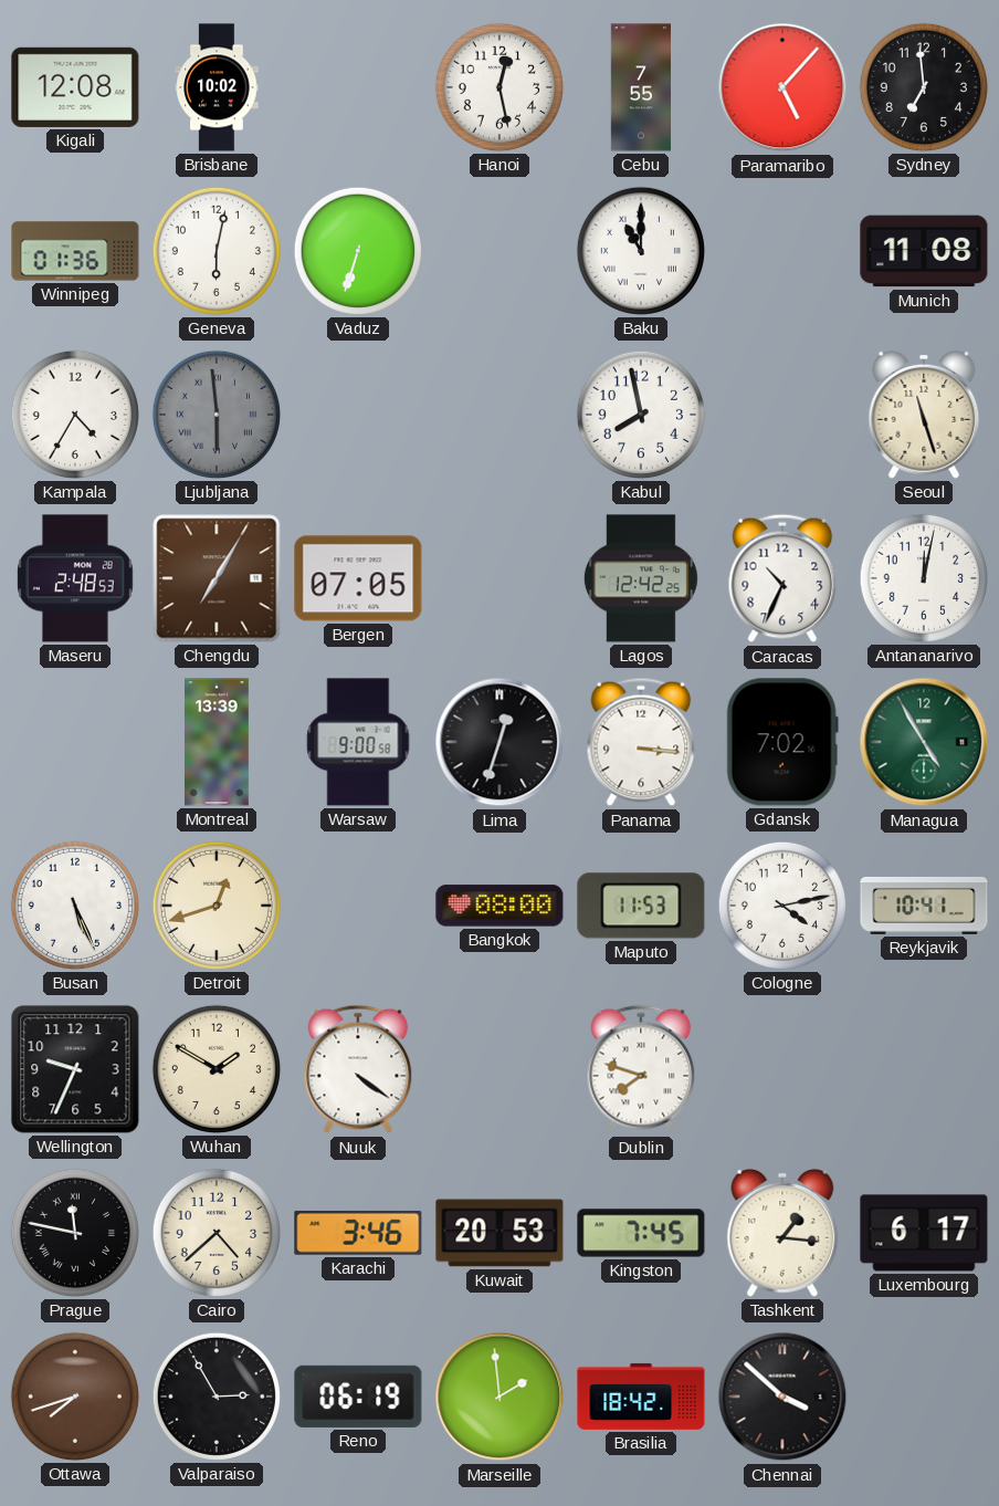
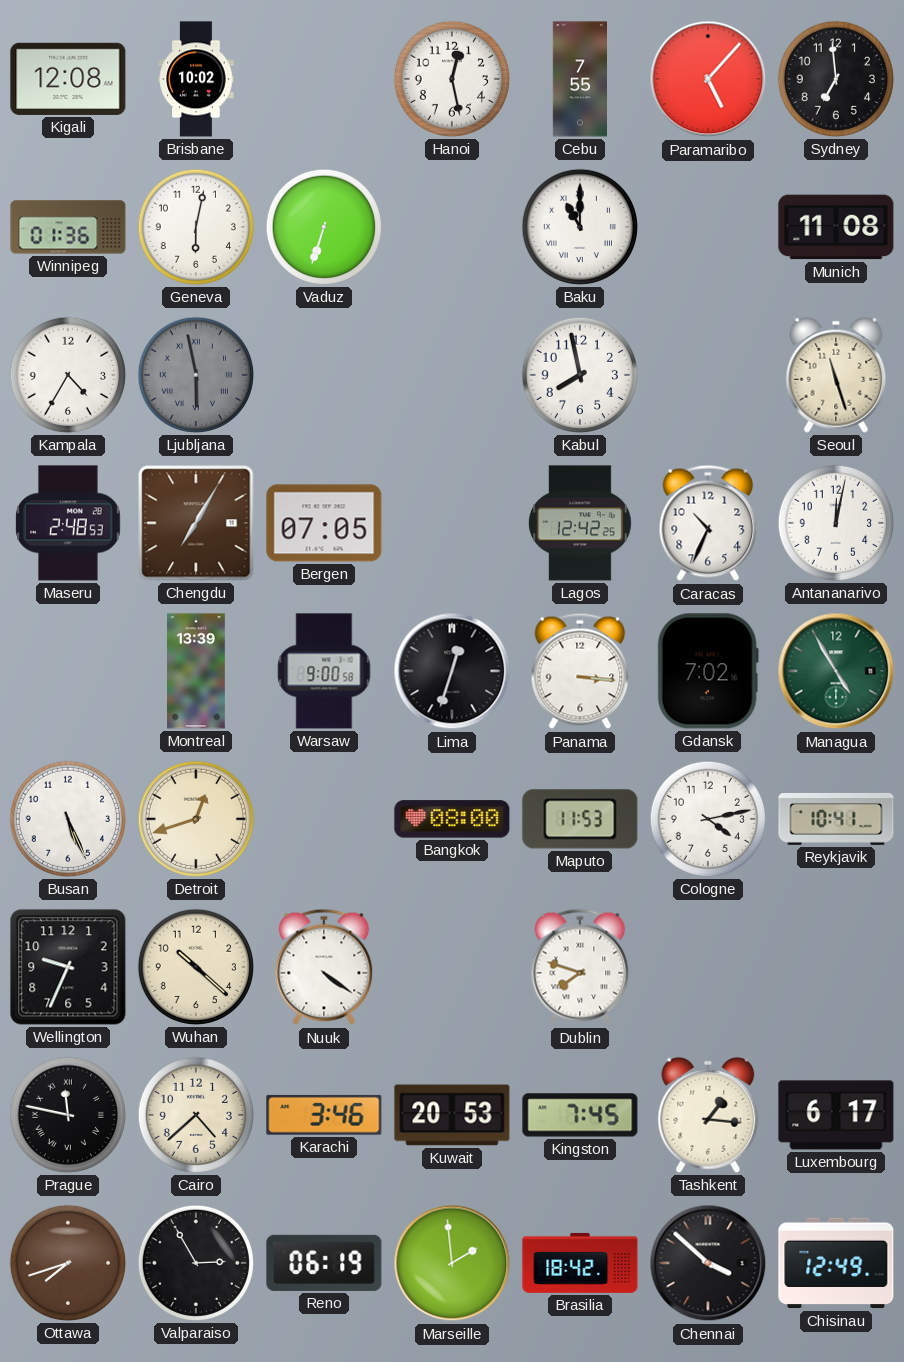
Ljubljana: 5:59 -> 5:58
Wuhan: 1:50 -> 10:22
Chisinau: none -> 12:49
